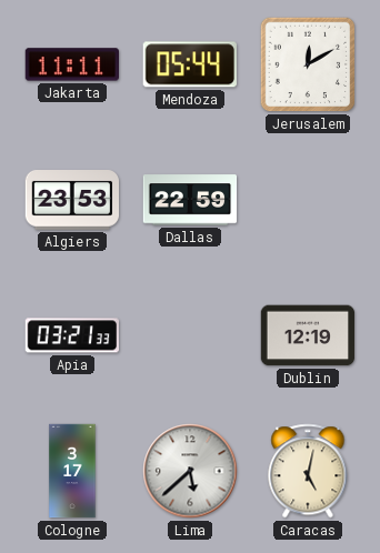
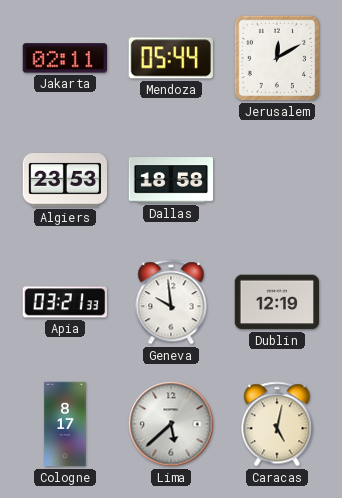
Jakarta: 11:11 -> 02:11
Dallas: 22:59 -> 18:58
Geneva: none -> 9:59
Cologne: 3:17 -> 8:17
